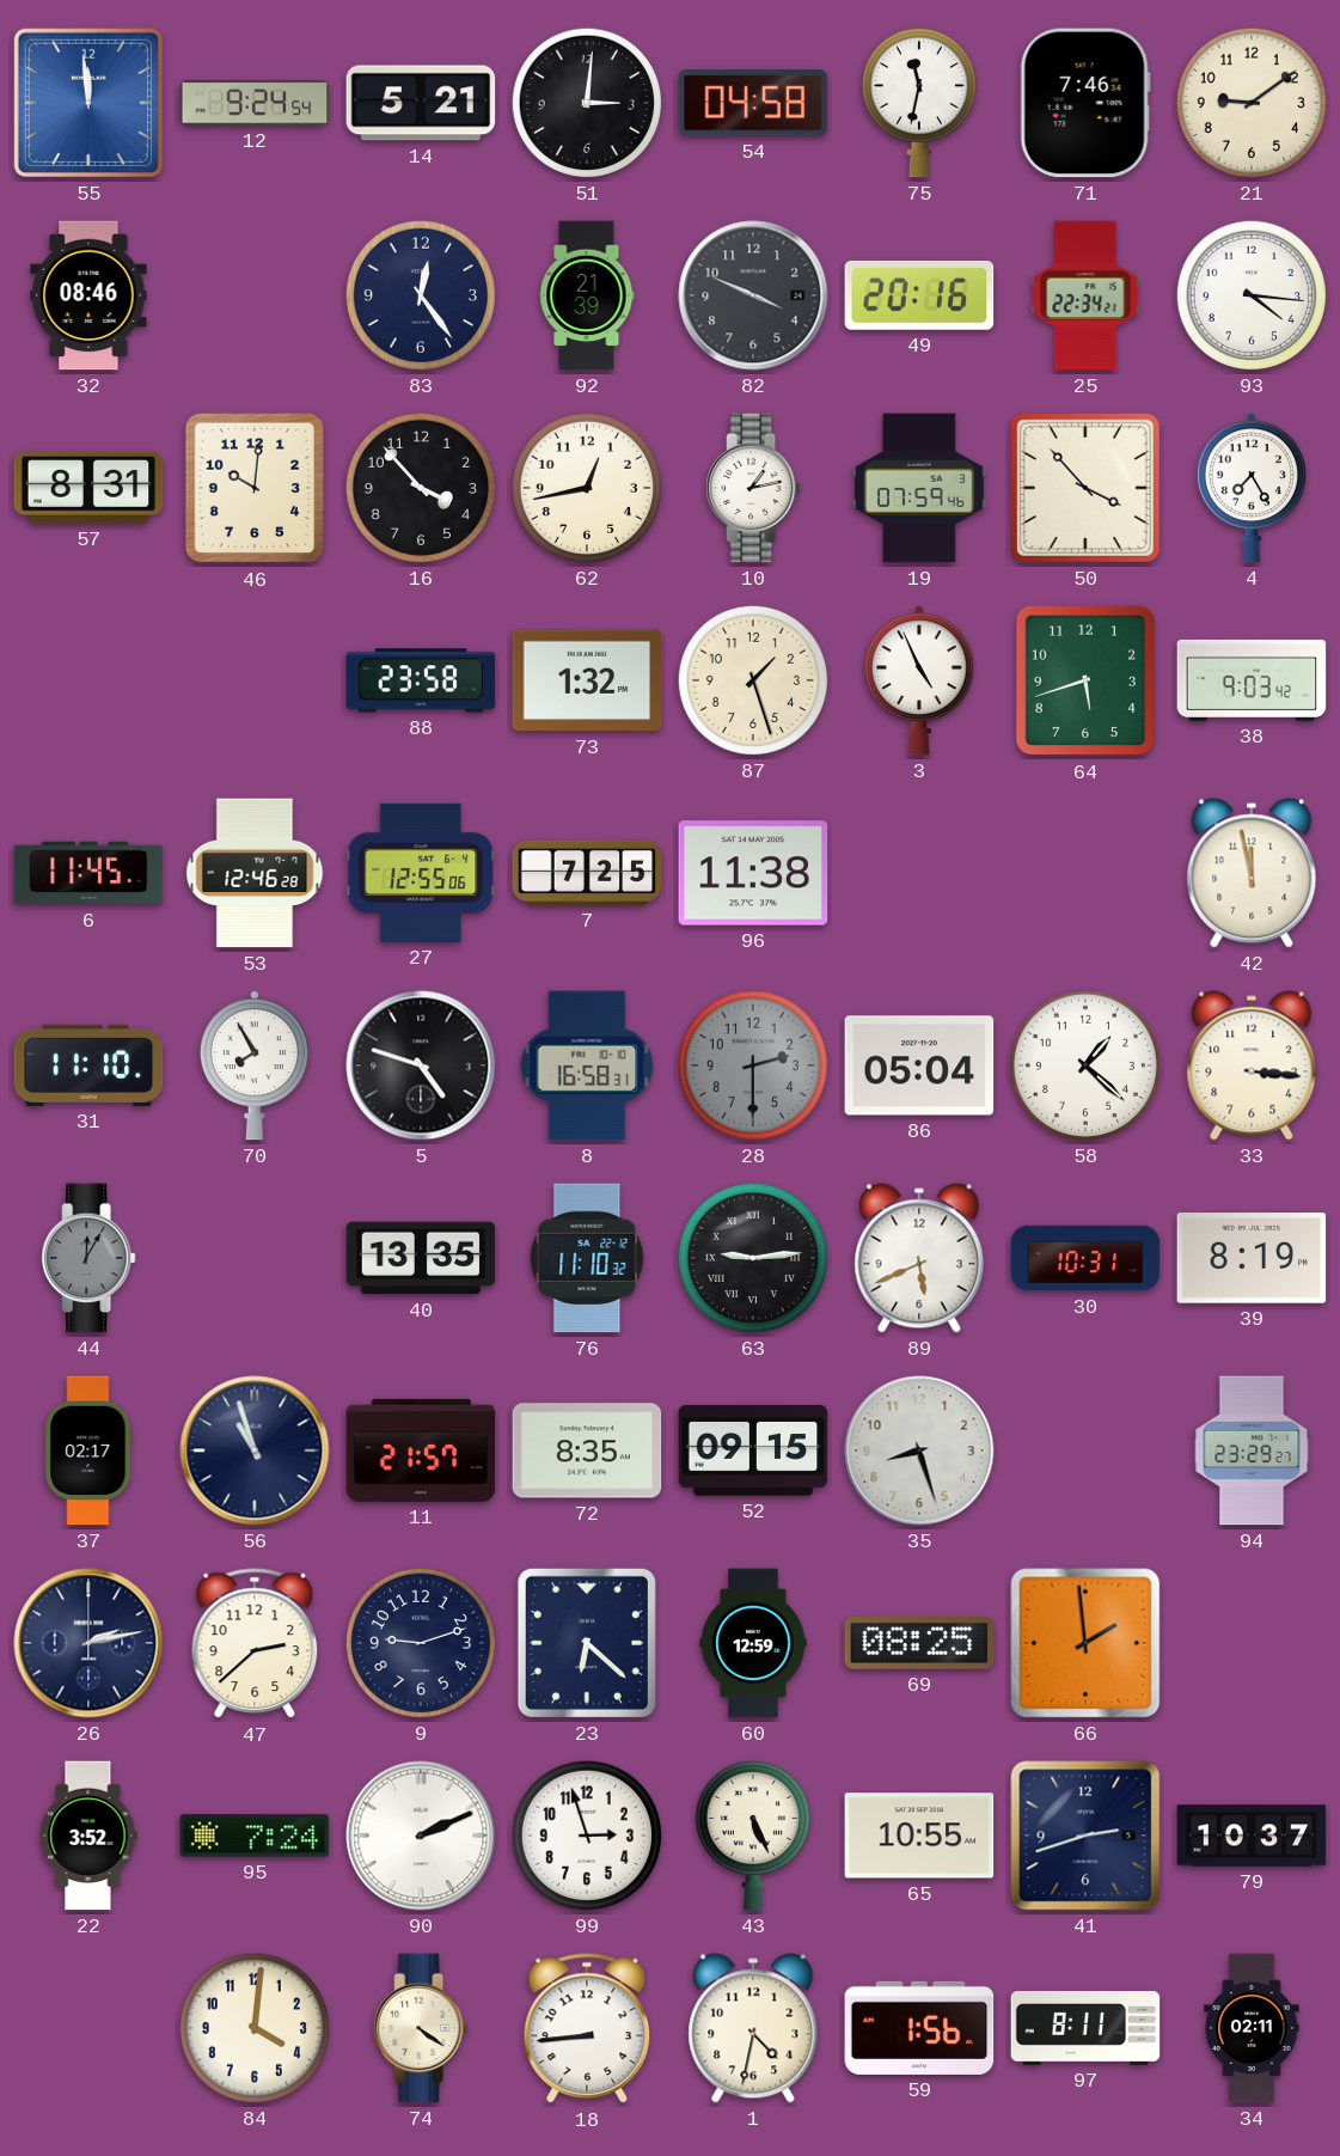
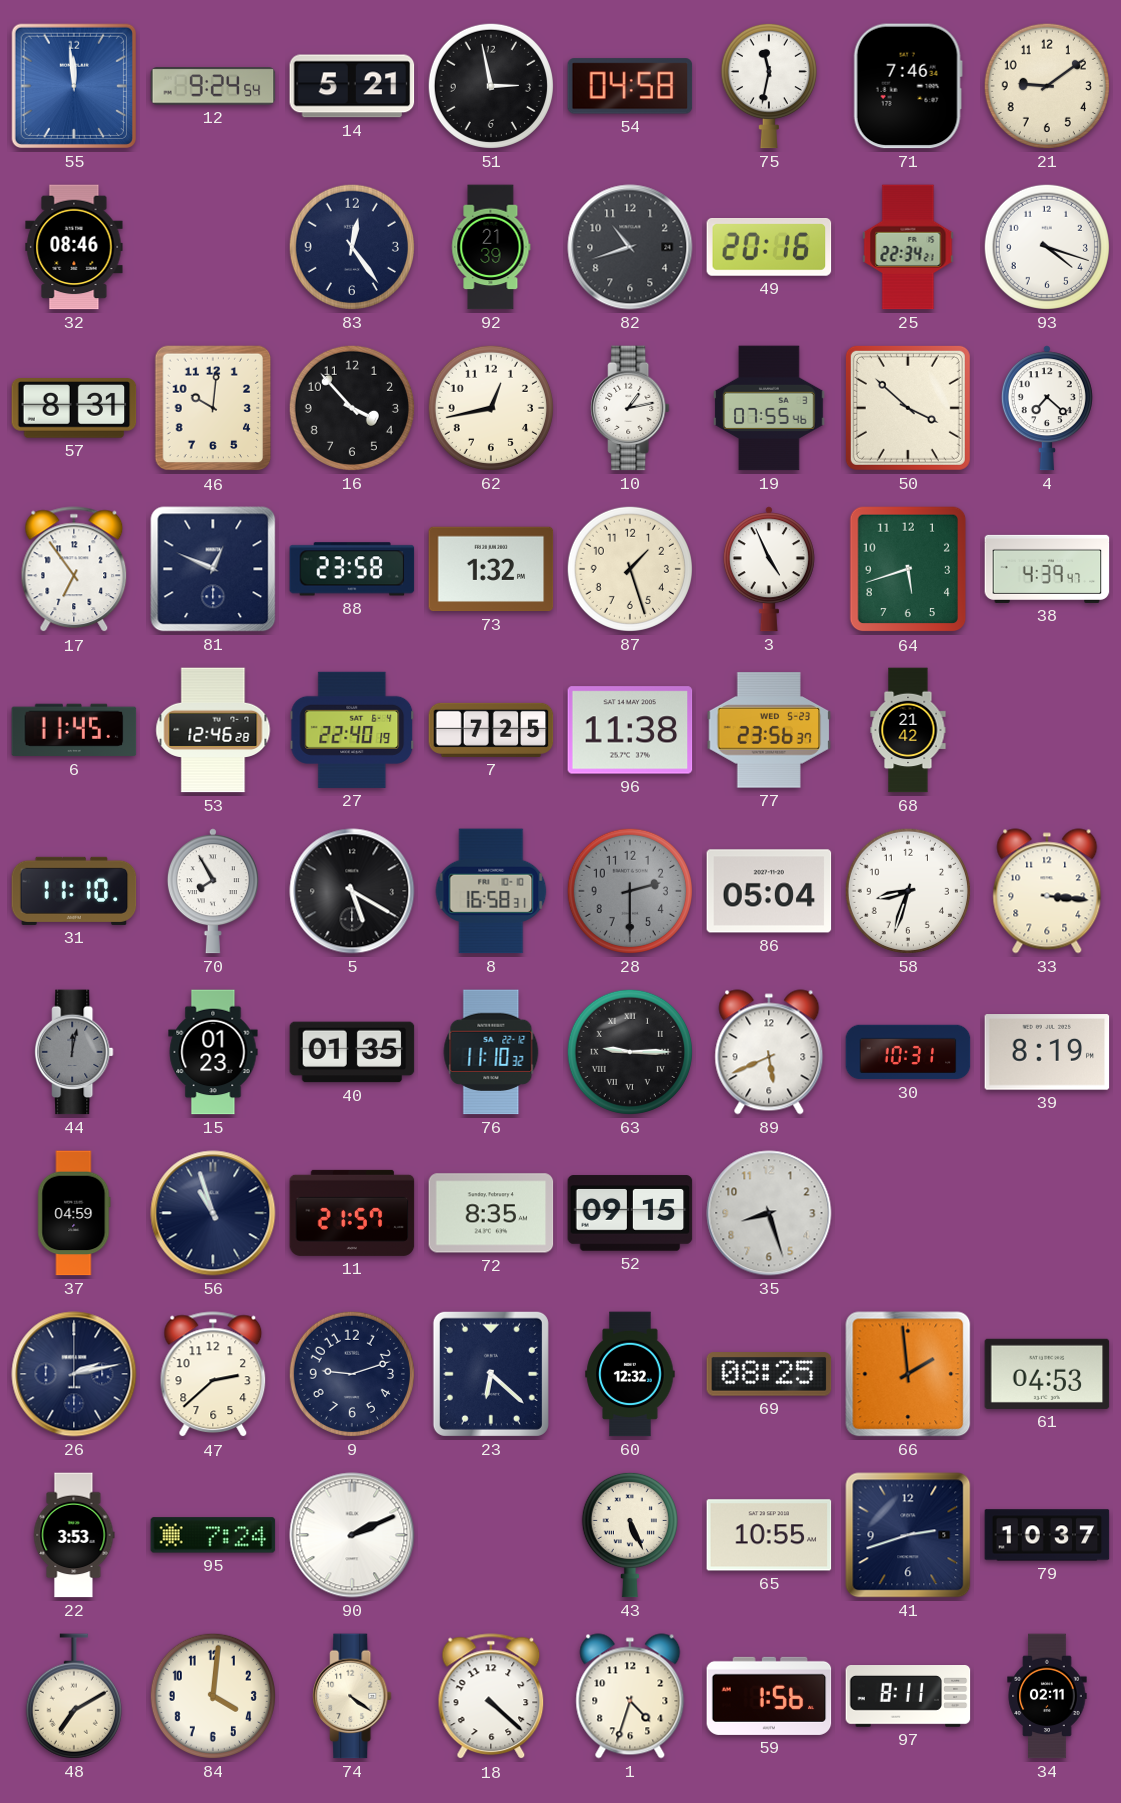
51: 3:01 -> 2:58
82: 3:49 -> 10:42
93: 4:16 -> 4:18
19: 07:59 -> 07:55
50: 3:53 -> 3:52
4: 7:25 -> 7:22
17: none -> 6:54
81: none -> 12:49
38: 9:03 -> 4:39
27: 12:55 -> 22:40
77: none -> 23:56
68: none -> 21:42
42: 11:58 -> none
5: 4:48 -> 5:20
58: 1:22 -> 8:33
44: 12:05 -> 12:02
15: none -> 01:23
40: 13:35 -> 01:35
63: 9:14 -> 9:15
37: 02:17 -> 04:59
94: 23:29 -> none
60: 12:59 -> 12:32
61: none -> 04:53
22: 3:52 -> 3:53
99: 2:57 -> none
48: none -> 7:10
18: 8:44 -> 4:22
1: 4:32 -> 4:33
